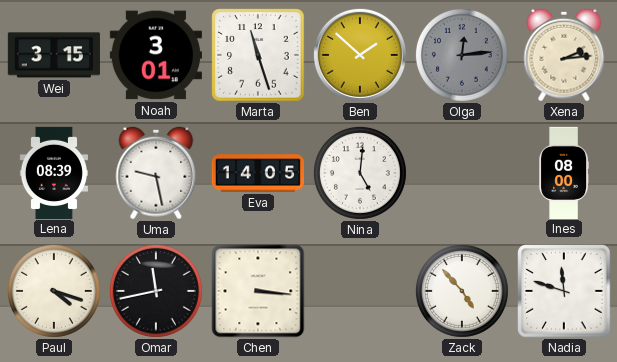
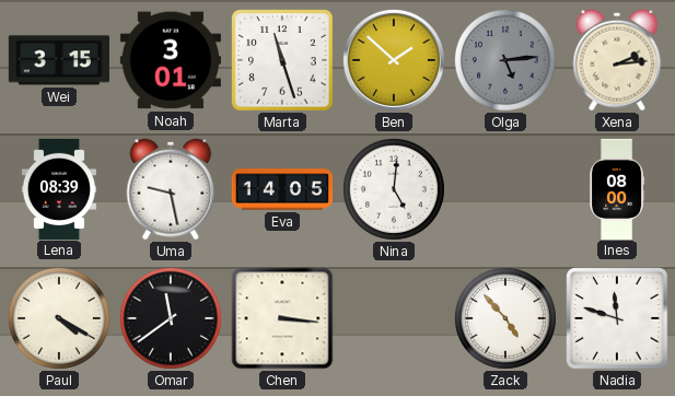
Olga: 12:14 -> 5:14
Paul: 4:18 -> 4:20
Omar: 11:43 -> 11:39
